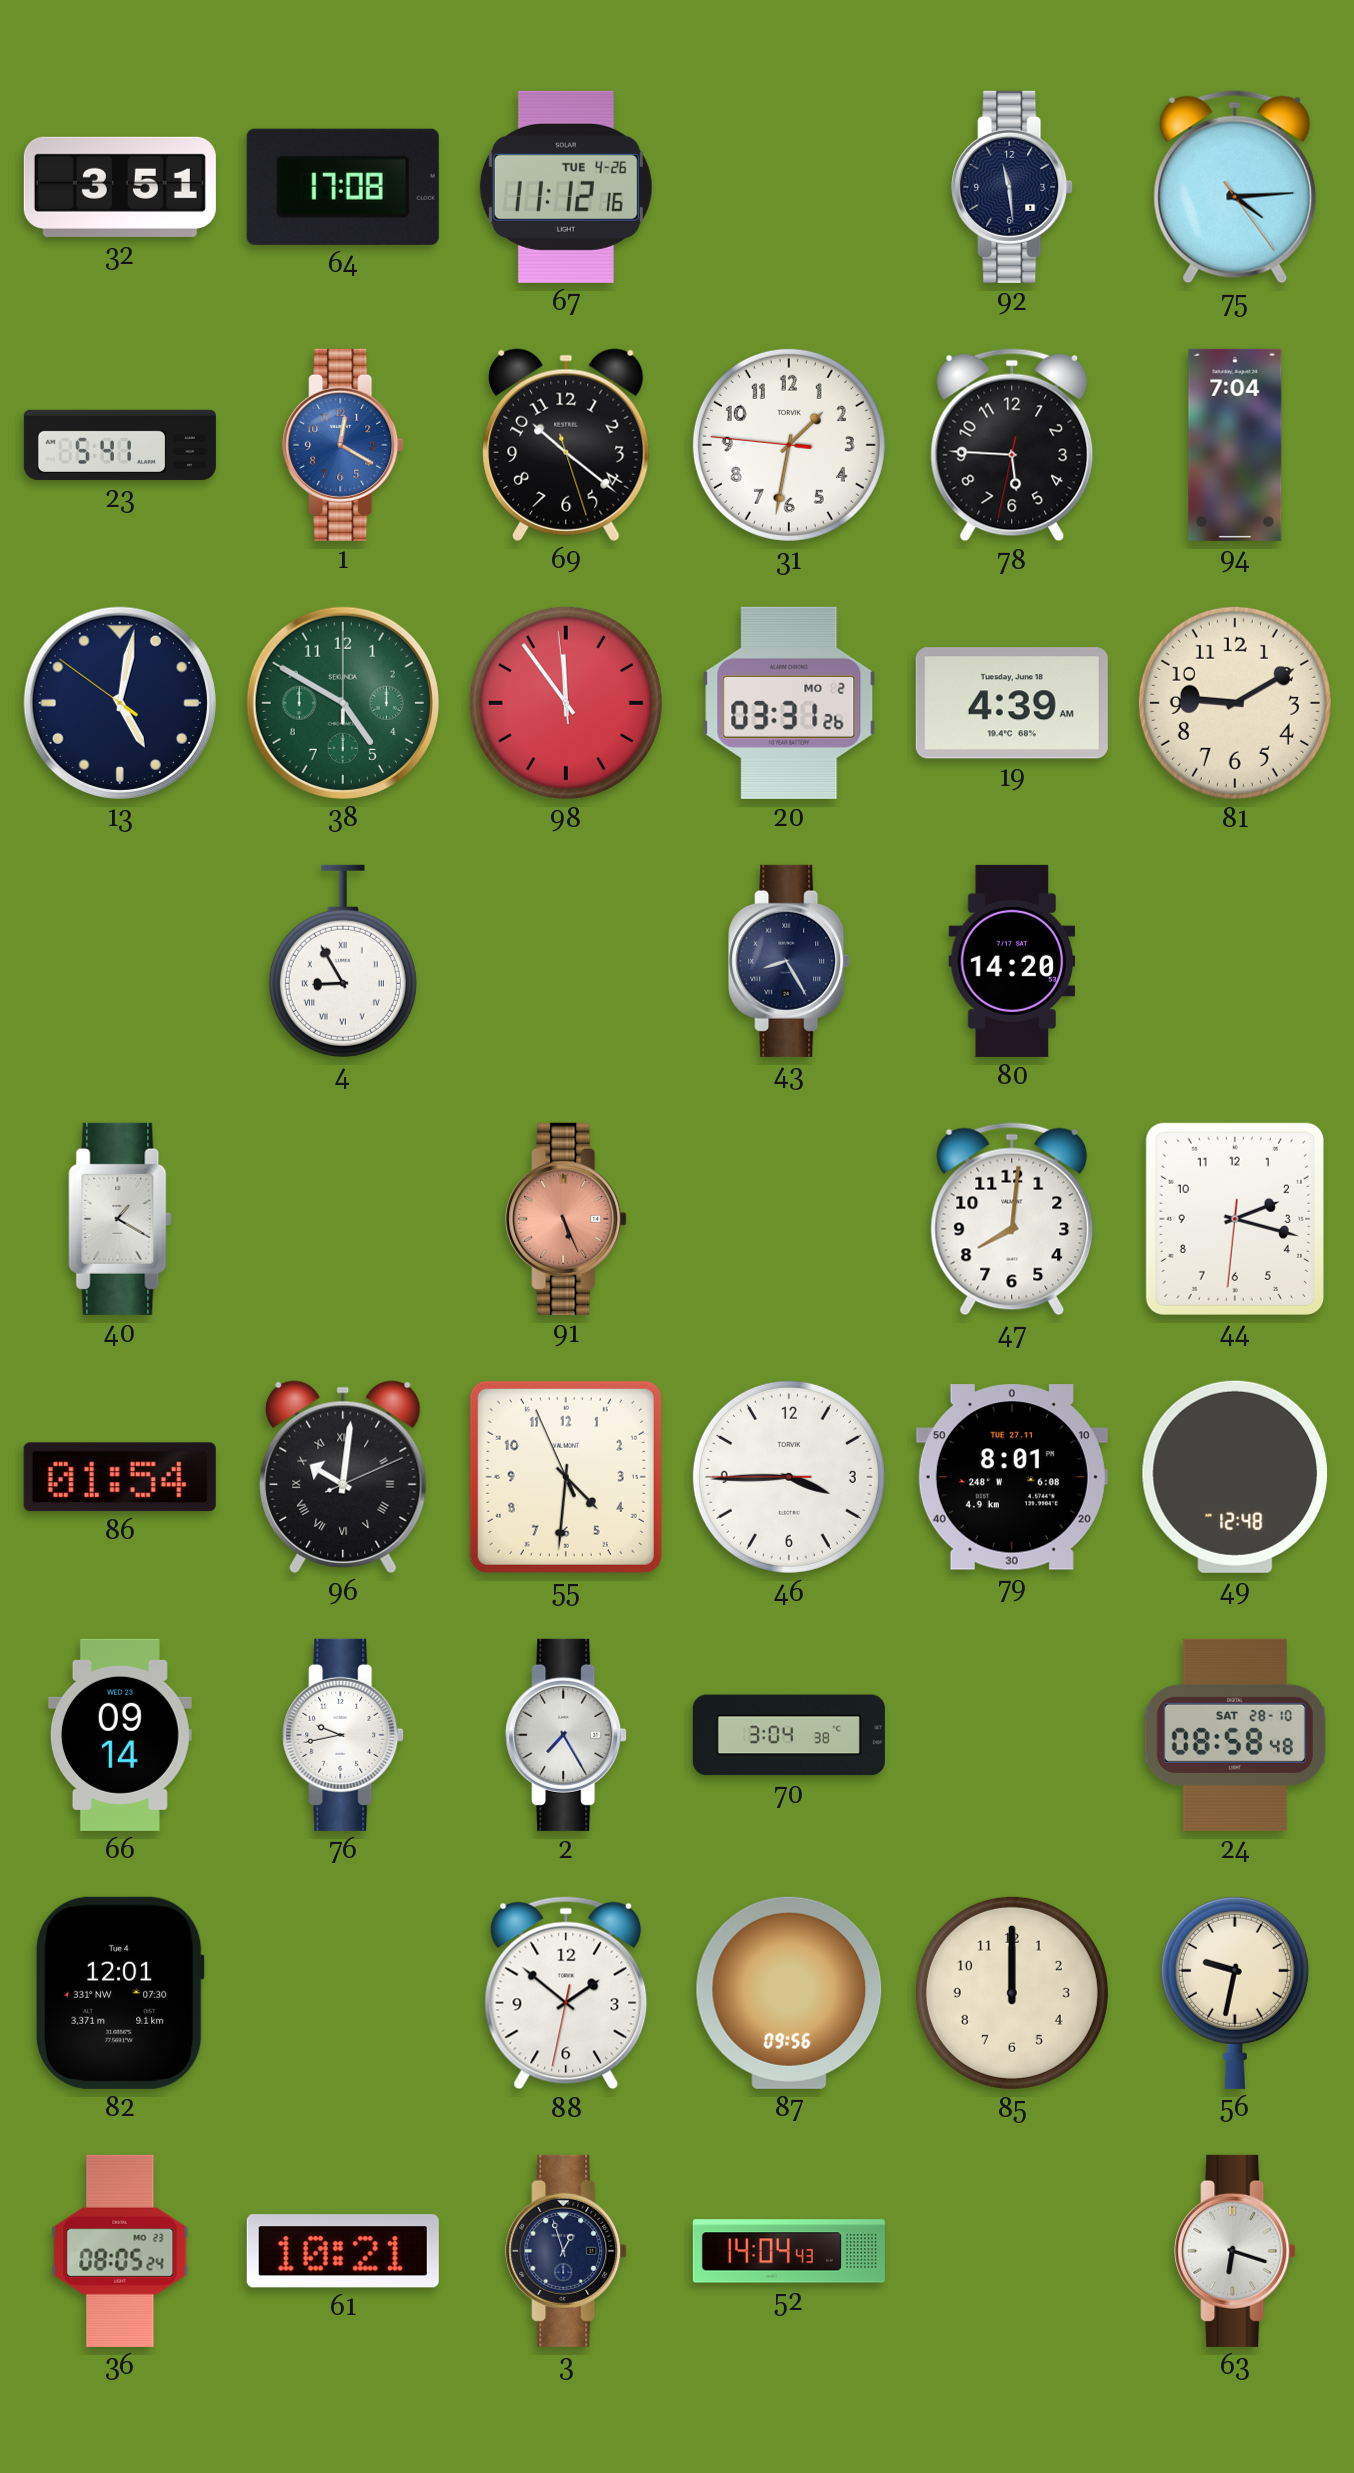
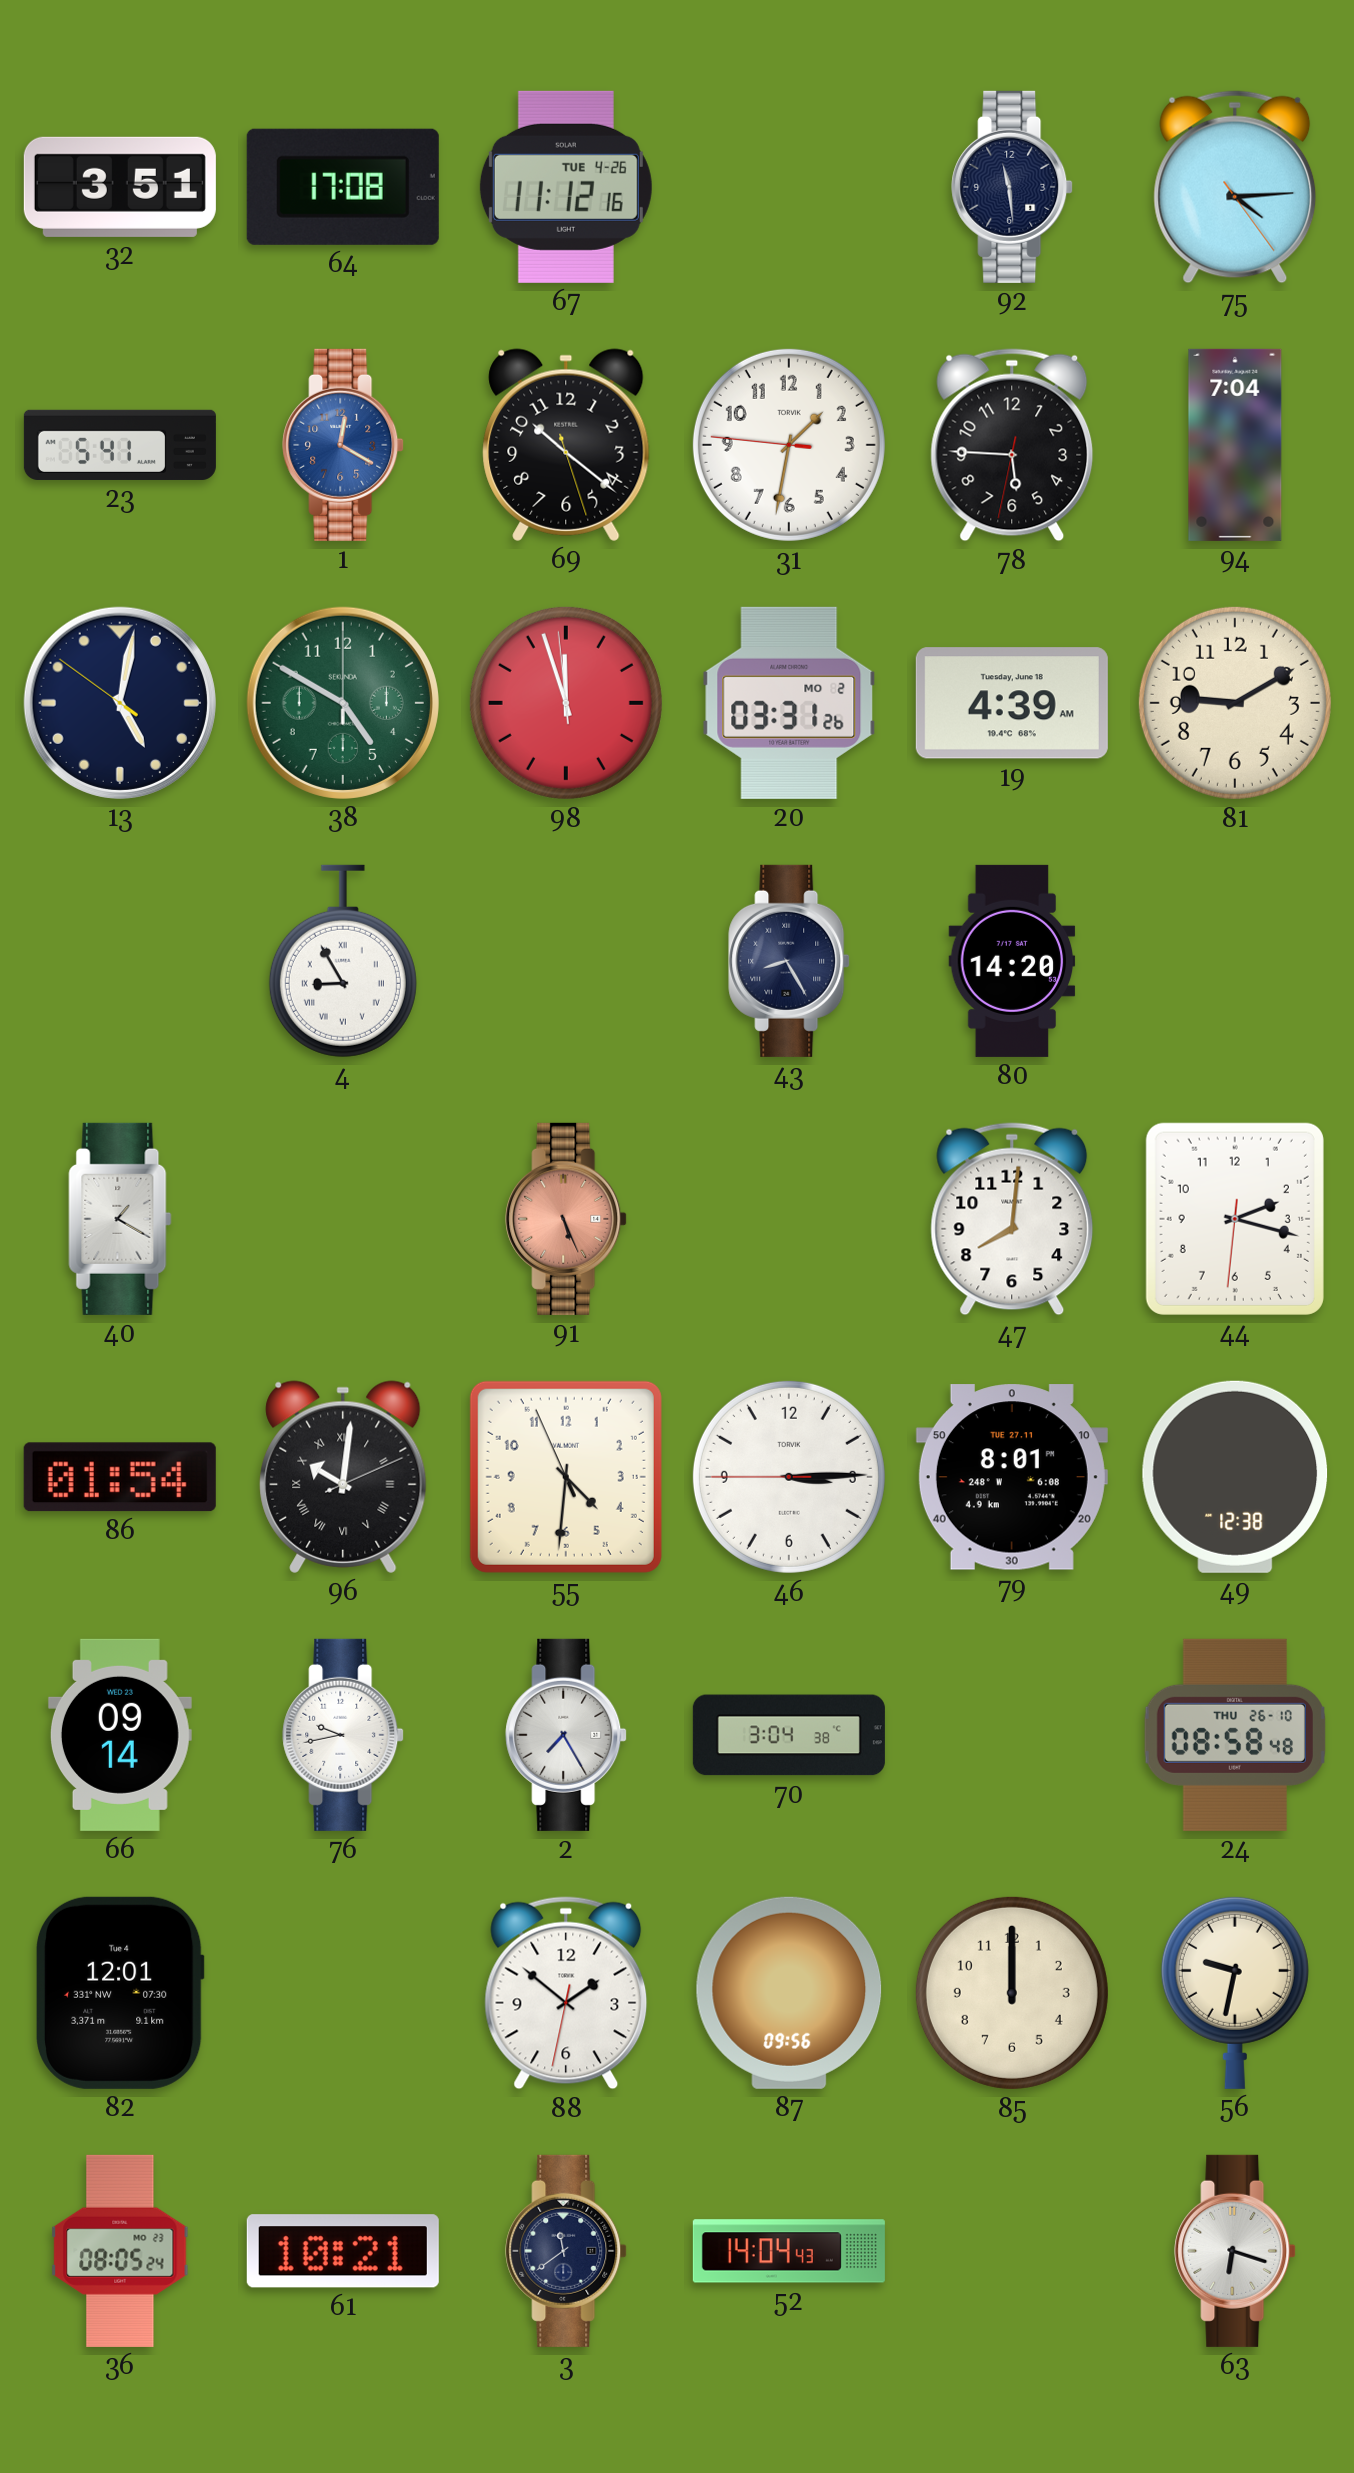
98: 11:53 -> 11:56
46: 3:44 -> 3:14
49: 12:48 -> 12:38
24 date: SAT 28-10 -> THU 26-10
3: 12:57 -> 11:39
